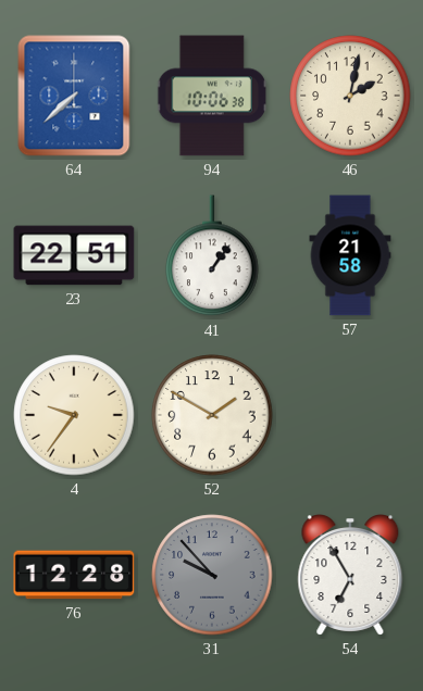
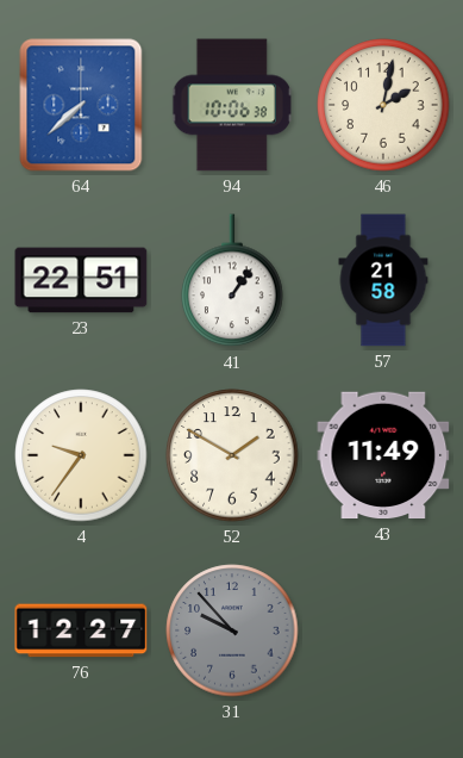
43: none -> 11:49
76: 12:28 -> 12:27
54: 6:55 -> none
